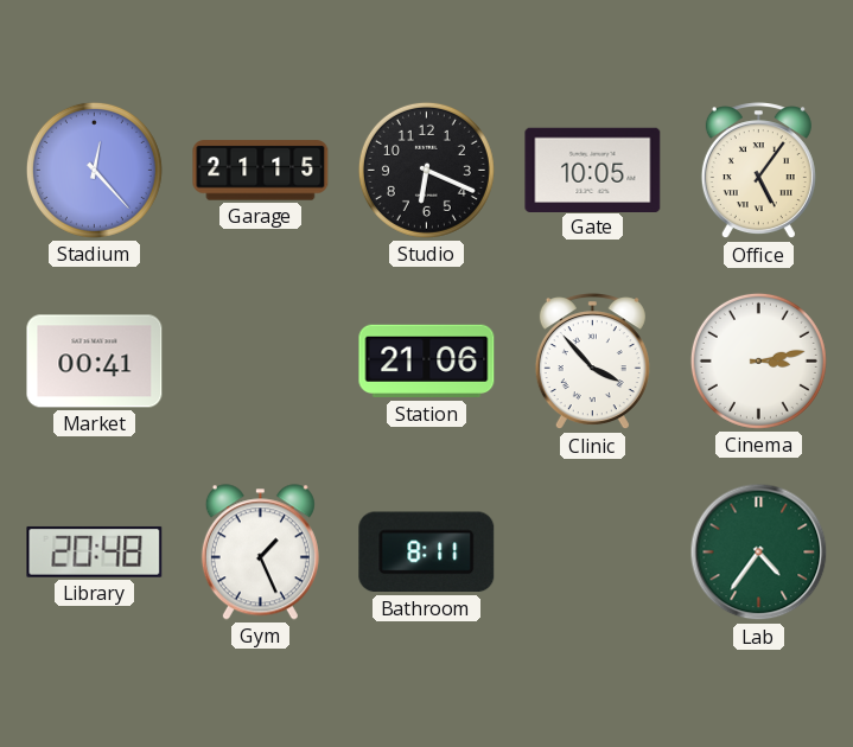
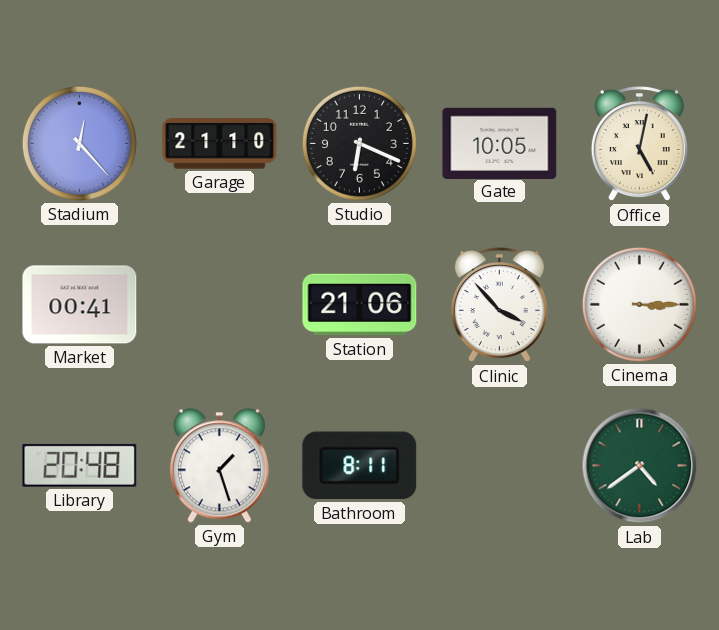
Garage: 21:15 -> 21:10
Office: 5:06 -> 5:02
Cinema: 3:13 -> 3:15
Gym: 1:26 -> 1:27
Lab: 4:36 -> 4:39
